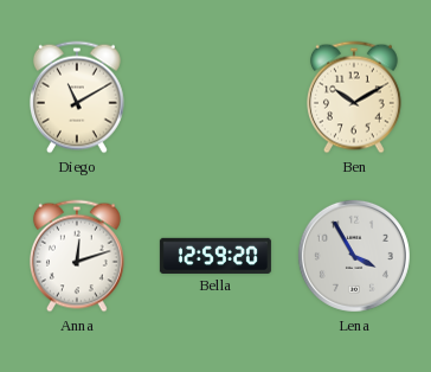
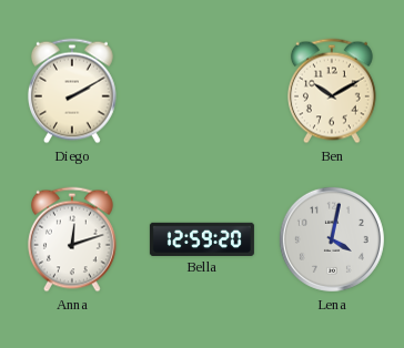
Diego: 11:10 -> 2:10
Lena: 3:55 -> 4:02
